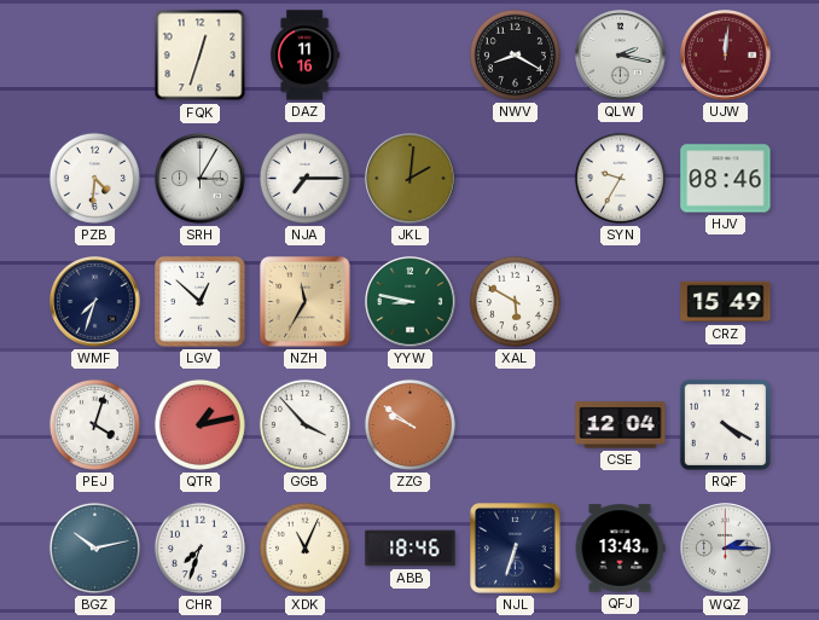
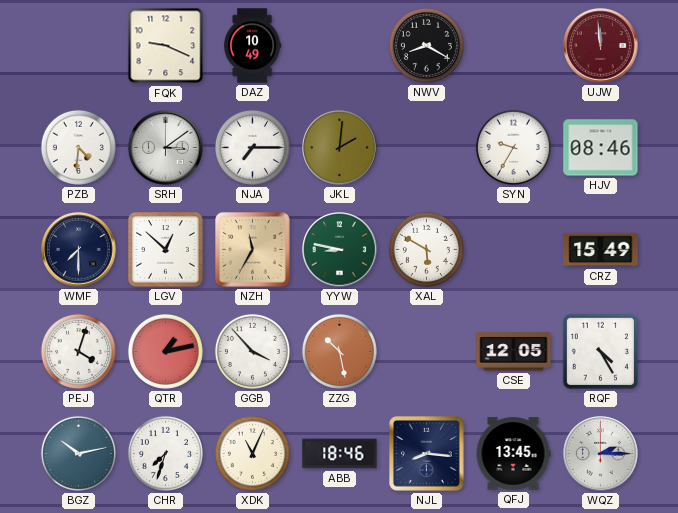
FQK: 12:33 -> 9:19
DAZ: 11:16 -> 10:49
QLW: 2:17 -> none
UJW: 12:01 -> 11:59
SRH: 3:05 -> 3:09
WMF: 7:33 -> 7:30
ZZG: 9:51 -> 10:28
CSE: 12:04 -> 12:05
RQF: 4:20 -> 4:25
NJL: 6:33 -> 8:16
QFJ: 13:43 -> 13:45
